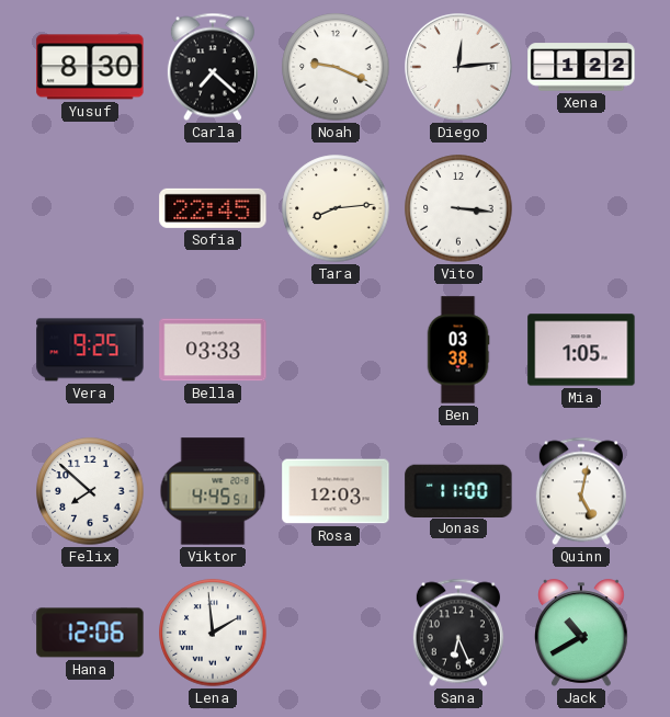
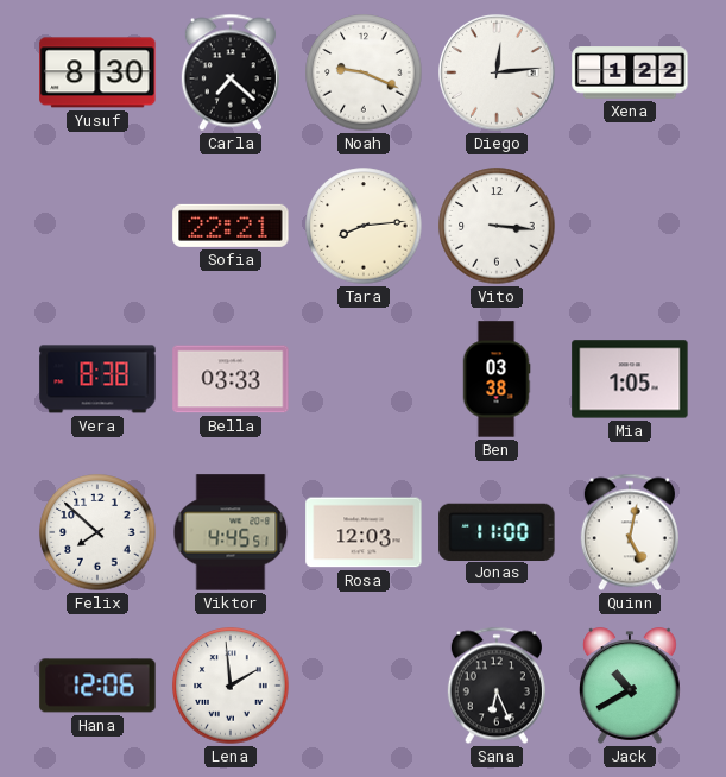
Sofia: 22:45 -> 22:21
Vera: 9:25 -> 8:38
